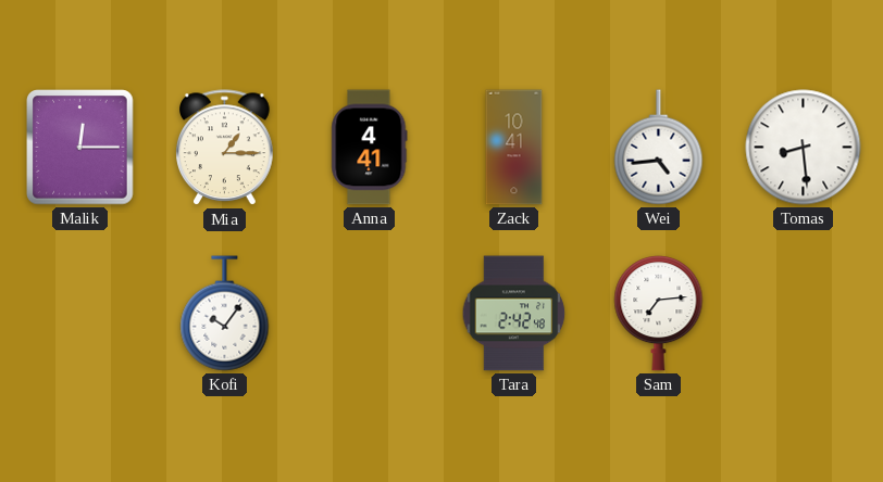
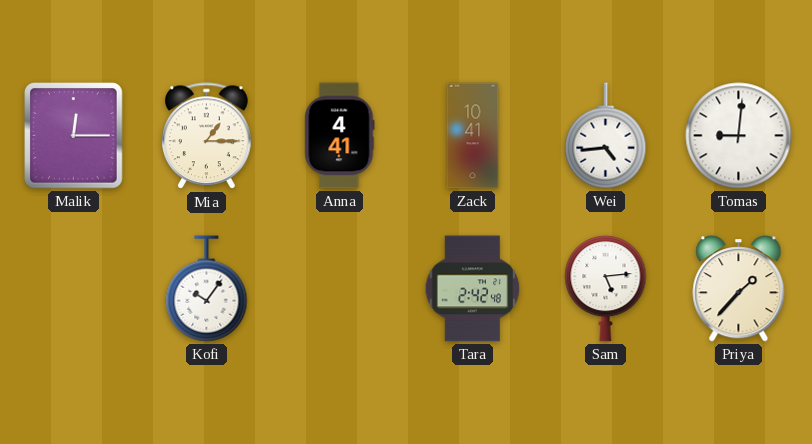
Tomas: 8:29 -> 9:01
Sam: 7:14 -> 5:14
Priya: none -> 1:37
